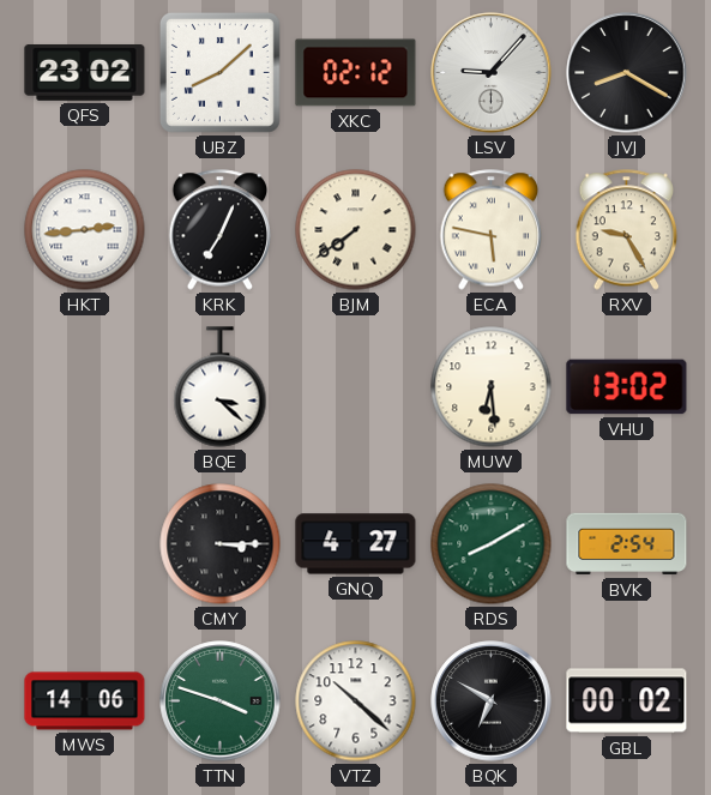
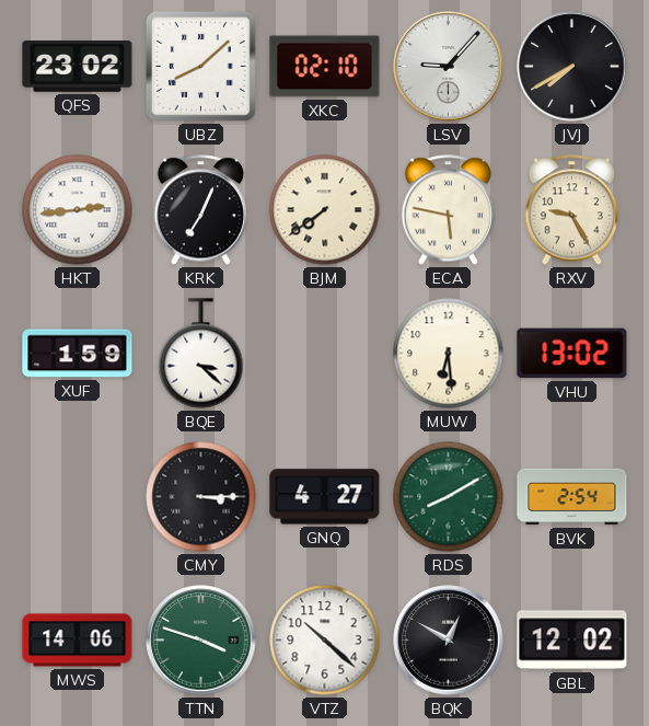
XKC: 02:12 -> 02:10
JVJ: 8:20 -> 7:40
XUF: none -> 1:59
BQK: 6:50 -> 12:50
GBL: 00:02 -> 12:02
